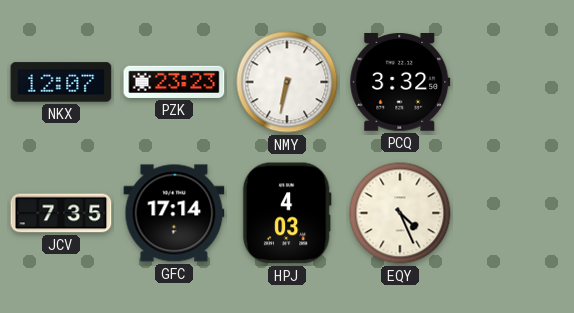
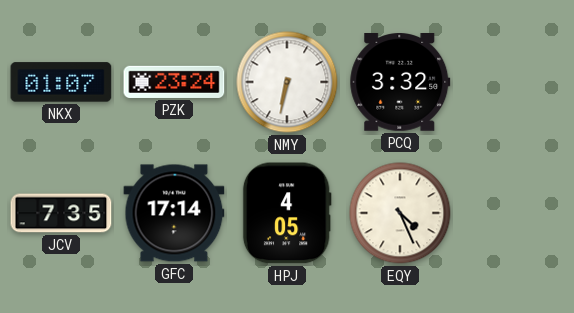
NKX: 12:07 -> 01:07
PZK: 23:23 -> 23:24
HPJ: 4:03 -> 4:05
